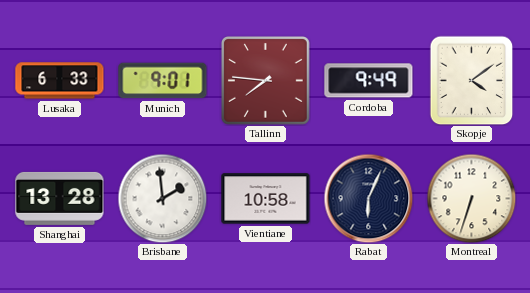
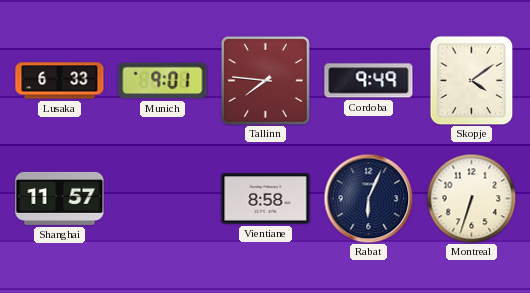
Shanghai: 13:28 -> 11:57
Brisbane: 1:59 -> none
Vientiane: 10:58 -> 8:58
